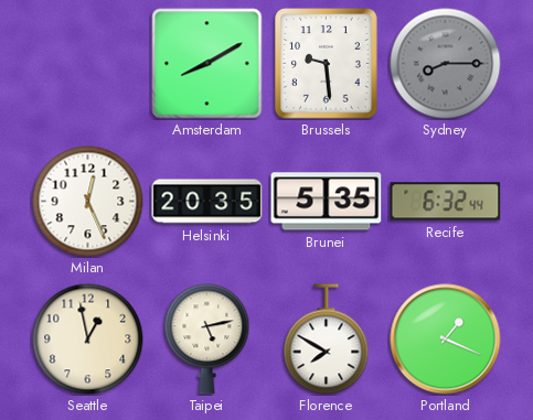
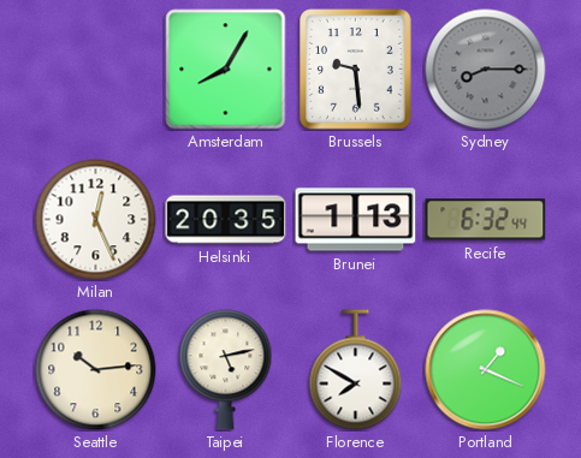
Amsterdam: 8:10 -> 8:05
Brunei: 5:35 -> 1:13
Seattle: 12:58 -> 10:14
